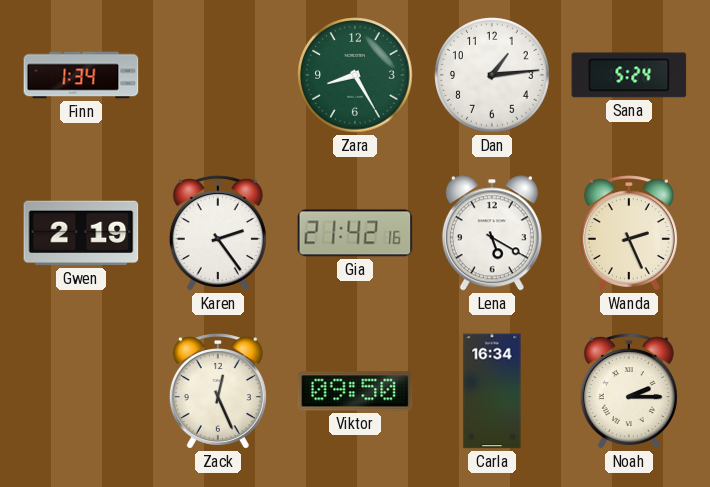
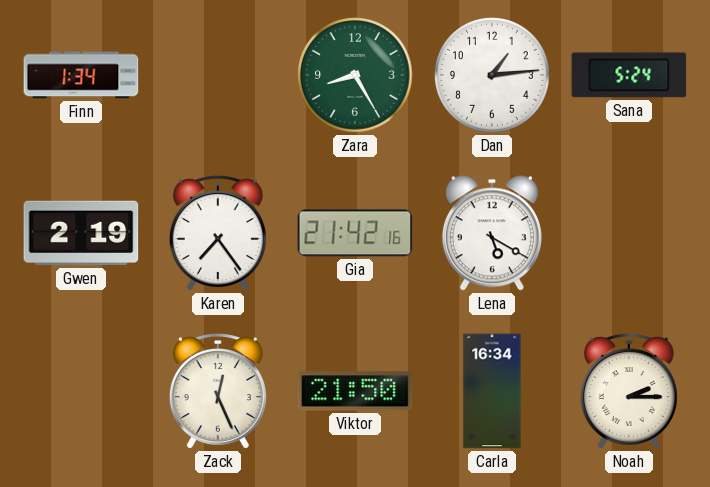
Karen: 2:24 -> 7:24
Wanda: 2:26 -> none
Viktor: 09:50 -> 21:50
